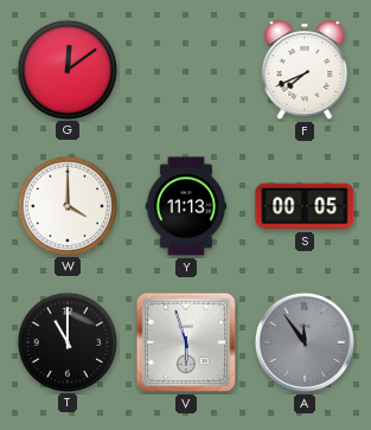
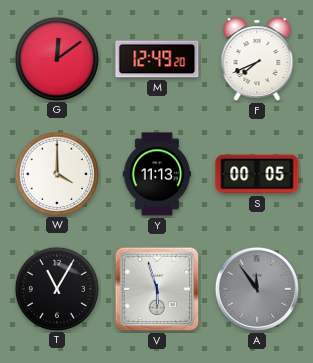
M: none -> 12:49
T: 11:00 -> 11:05
